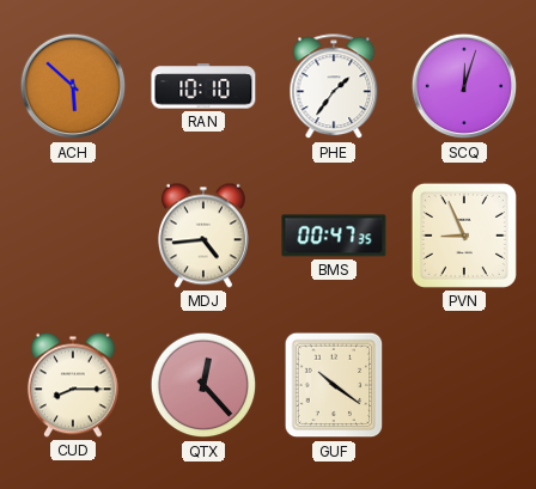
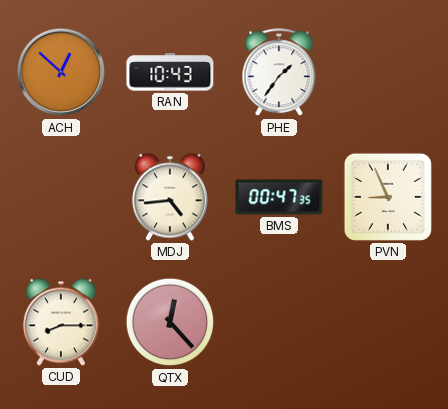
ACH: 5:52 -> 12:52
RAN: 10:10 -> 10:43
SCQ: 12:03 -> none
GUF: 10:21 -> none
